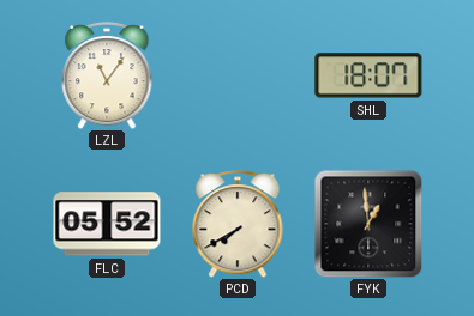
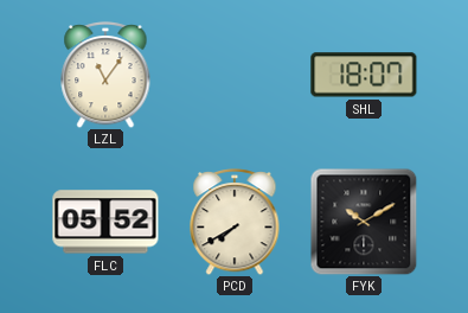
FYK: 12:59 -> 10:10
